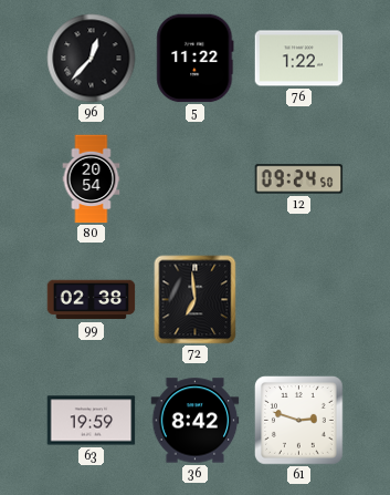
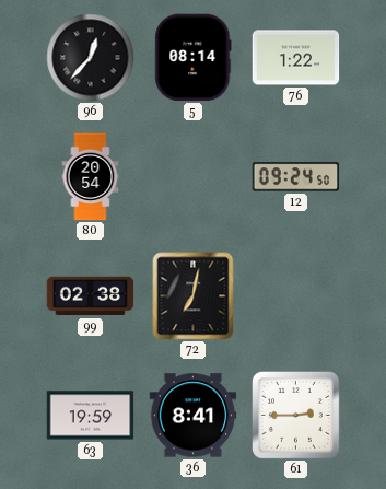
5: 11:22 -> 08:14
72: 6:59 -> 7:02
36: 8:42 -> 8:41
61: 2:48 -> 2:45
